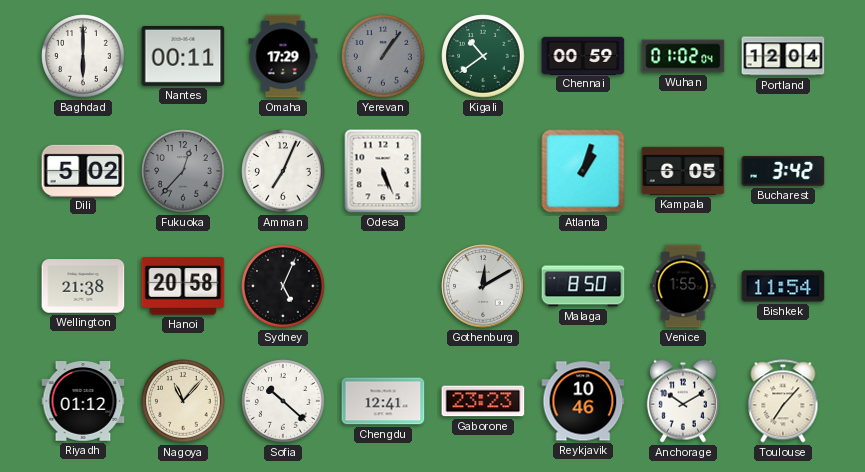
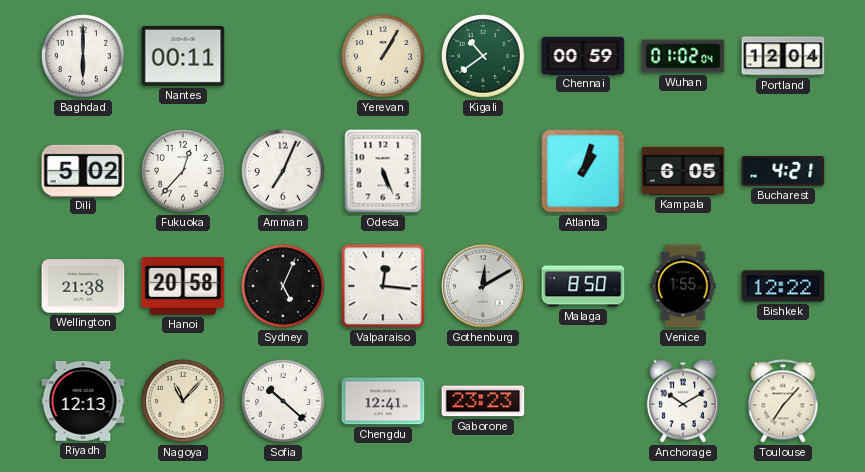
Omaha: 17:29 -> none
Yerevan: 1:06 -> 1:05
Yerevan dial: grey -> cream
Fukuoka dial: grey -> white
Bucharest: 3:42 -> 4:21
Valparaiso: none -> 12:16
Bishkek: 11:54 -> 12:22
Riyadh: 01:12 -> 12:13
Reykjavik: 10:46 -> none
